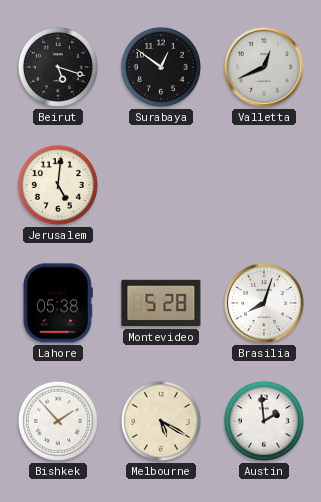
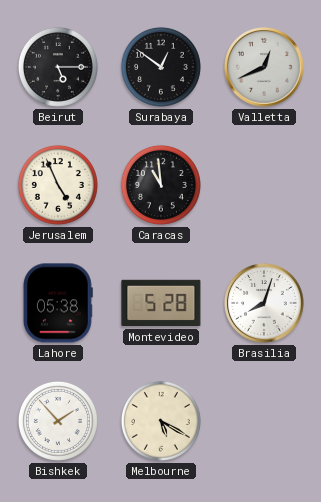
Beirut: 5:18 -> 5:15
Jerusalem: 5:01 -> 4:56
Caracas: none -> 10:59
Austin: 1:59 -> none
